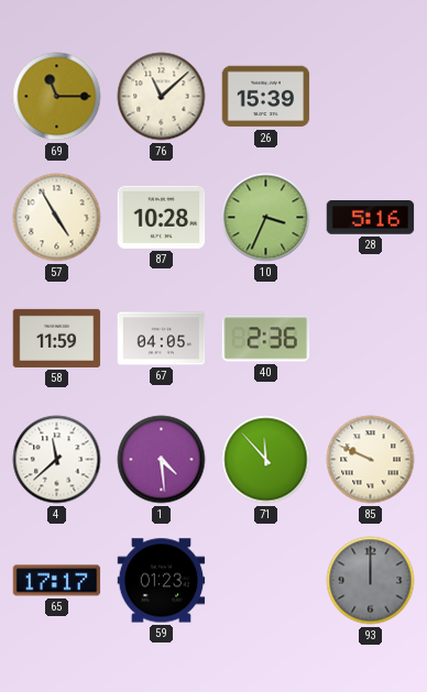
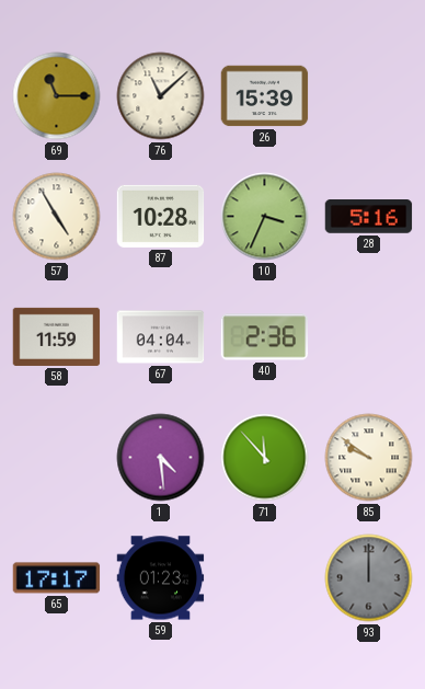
67: 04:05 -> 04:04
4: 11:38 -> none
85: 9:49 -> 9:51
